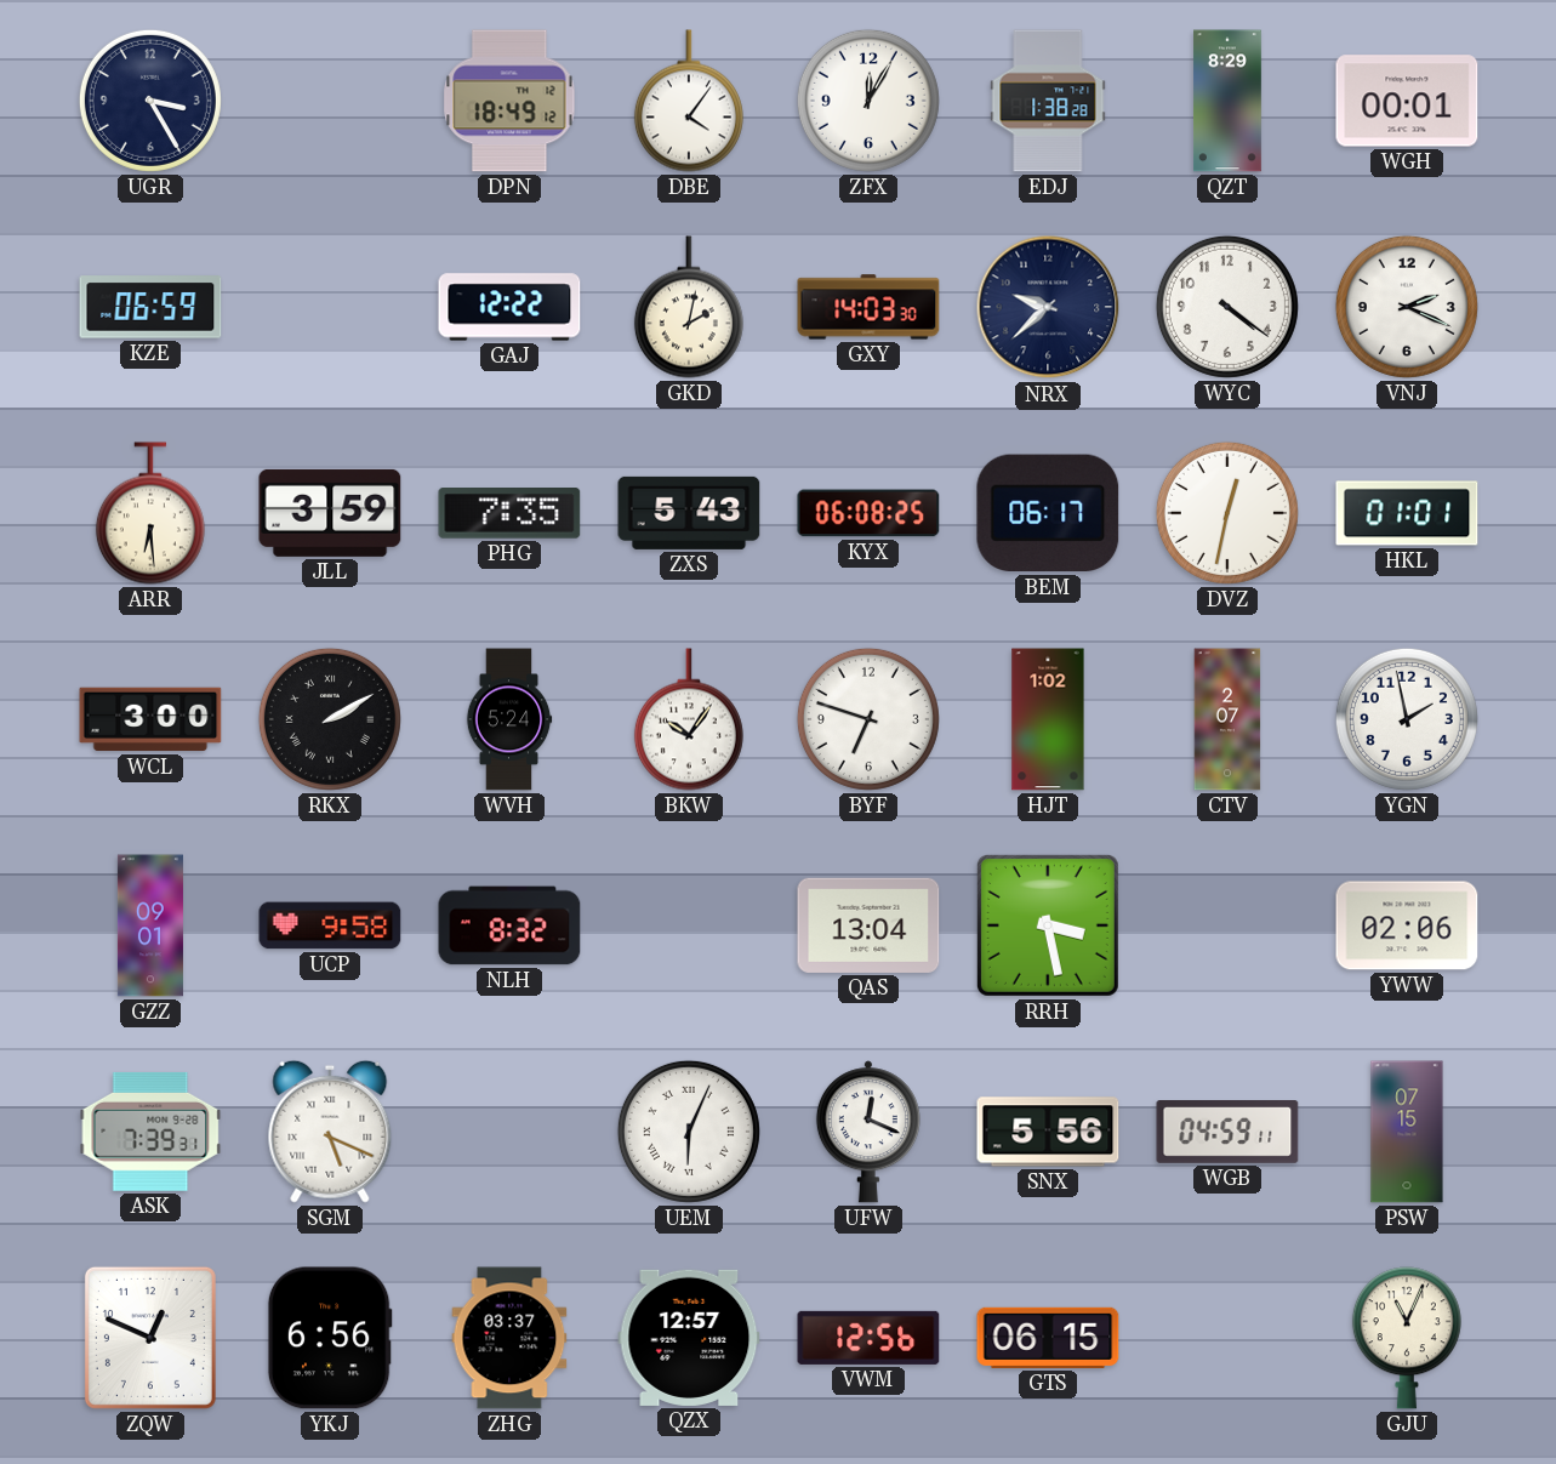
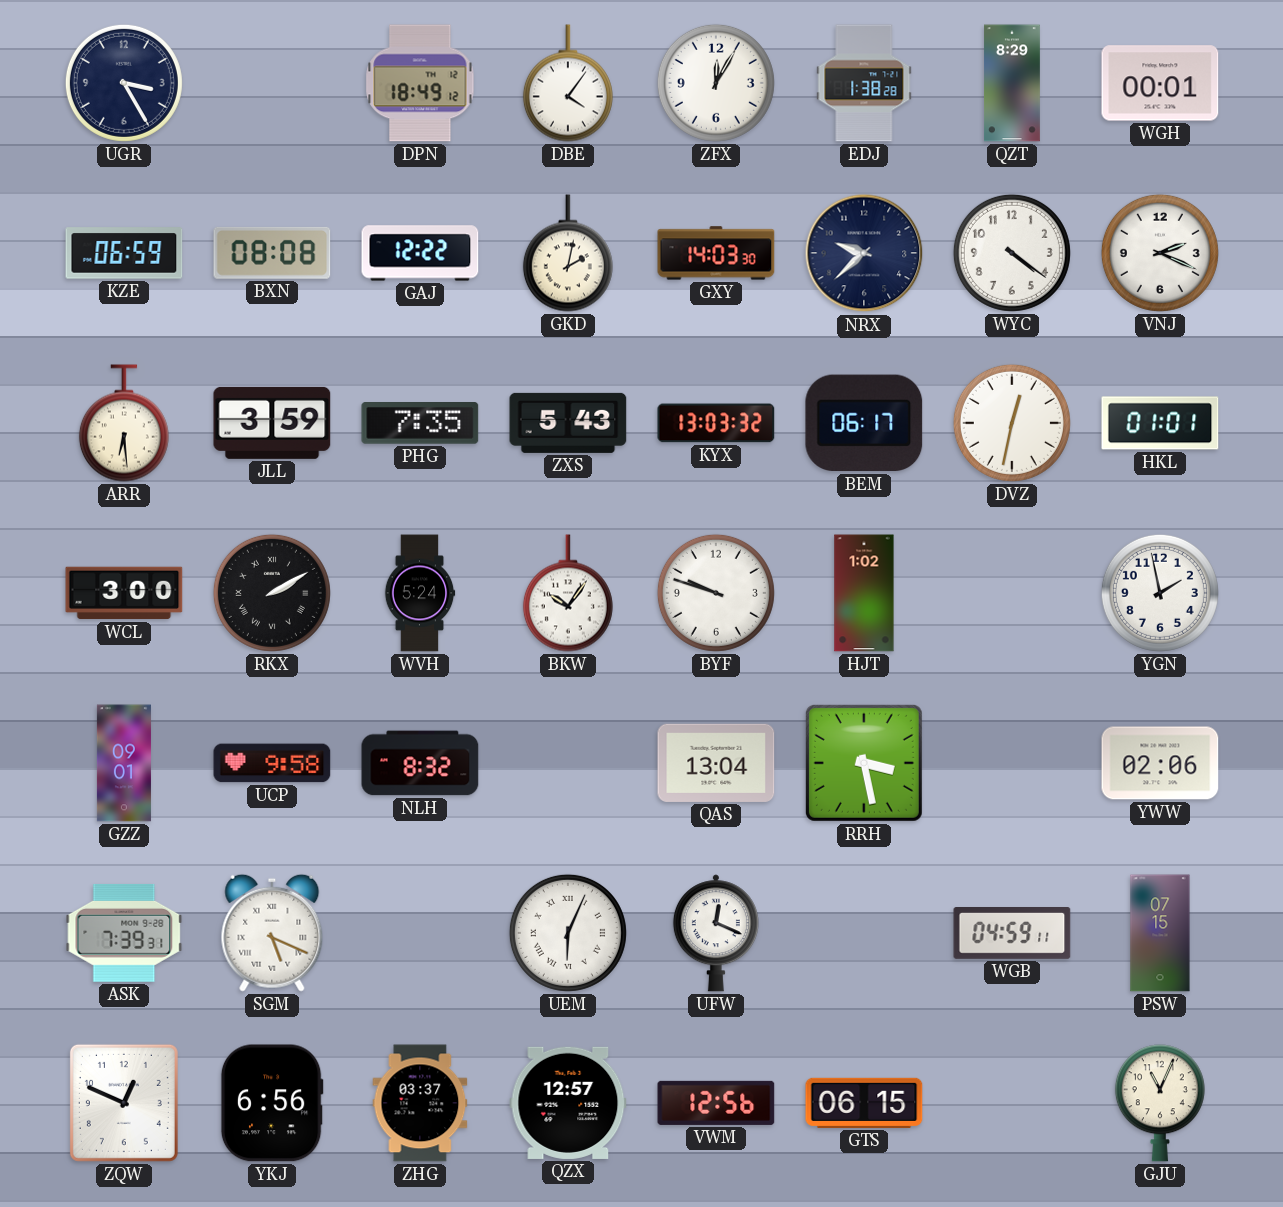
BXN: none -> 08:08
KYX: 06:08 -> 13:03
BYF: 6:48 -> 9:48
CTV: 2:07 -> none
SNX: 5:56 -> none
